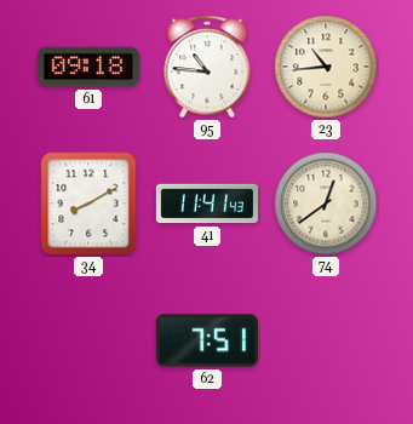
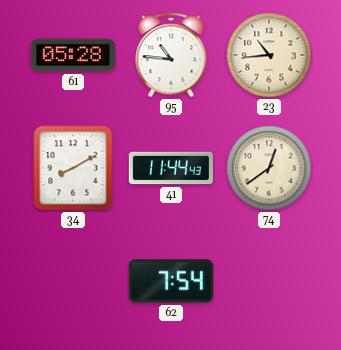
61: 09:18 -> 05:28
41: 11:41 -> 11:44
62: 7:51 -> 7:54
